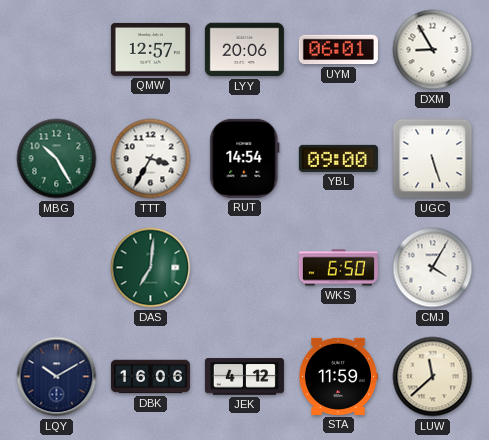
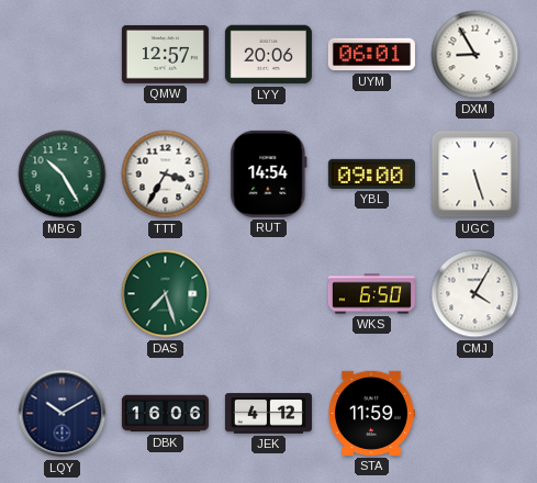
DAS: 7:01 -> 7:27
LUW: 11:38 -> none
